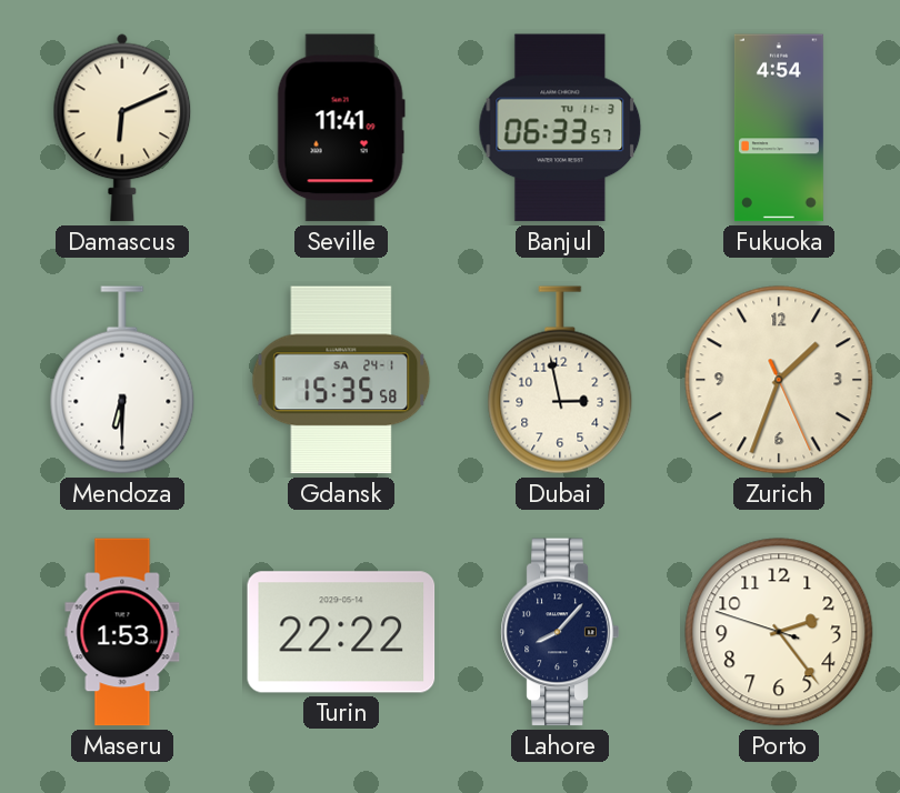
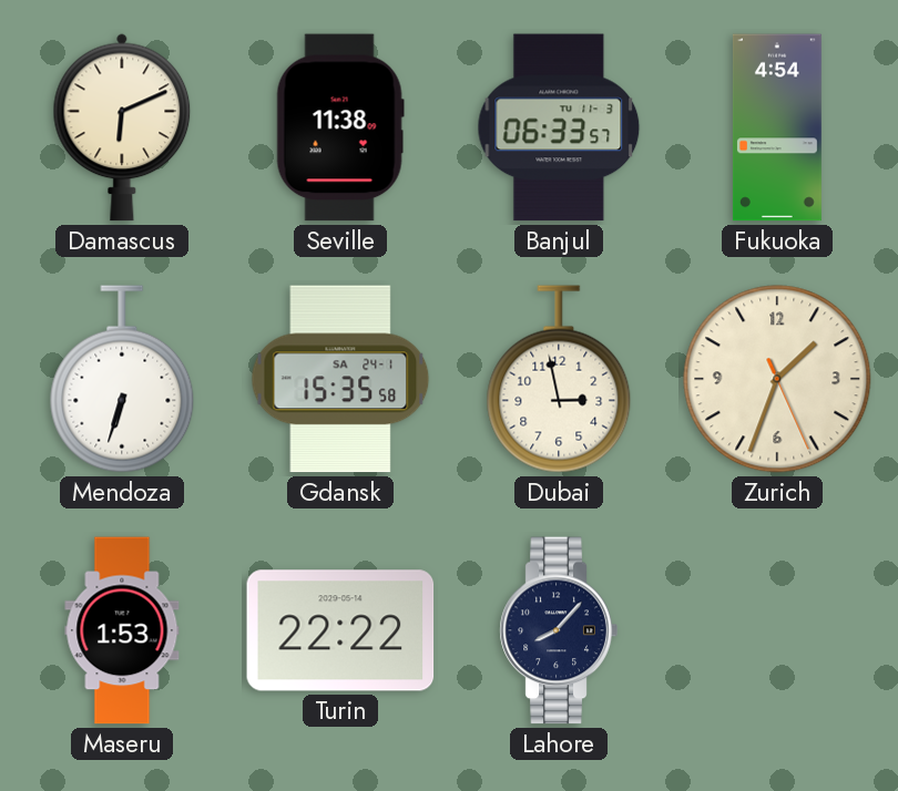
Seville: 11:41 -> 11:38
Mendoza: 6:30 -> 6:33
Porto: 2:23 -> none
